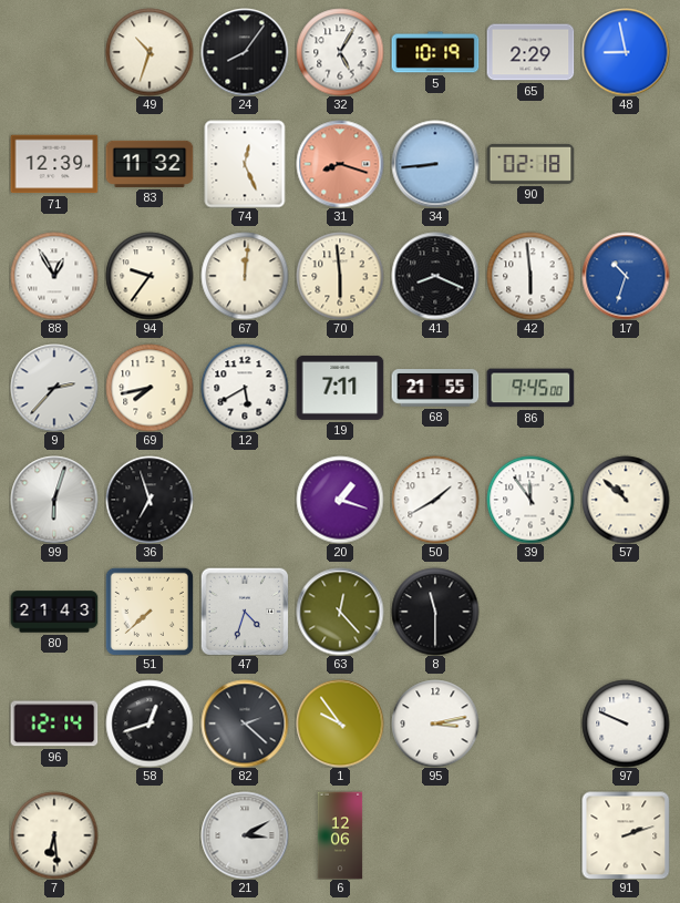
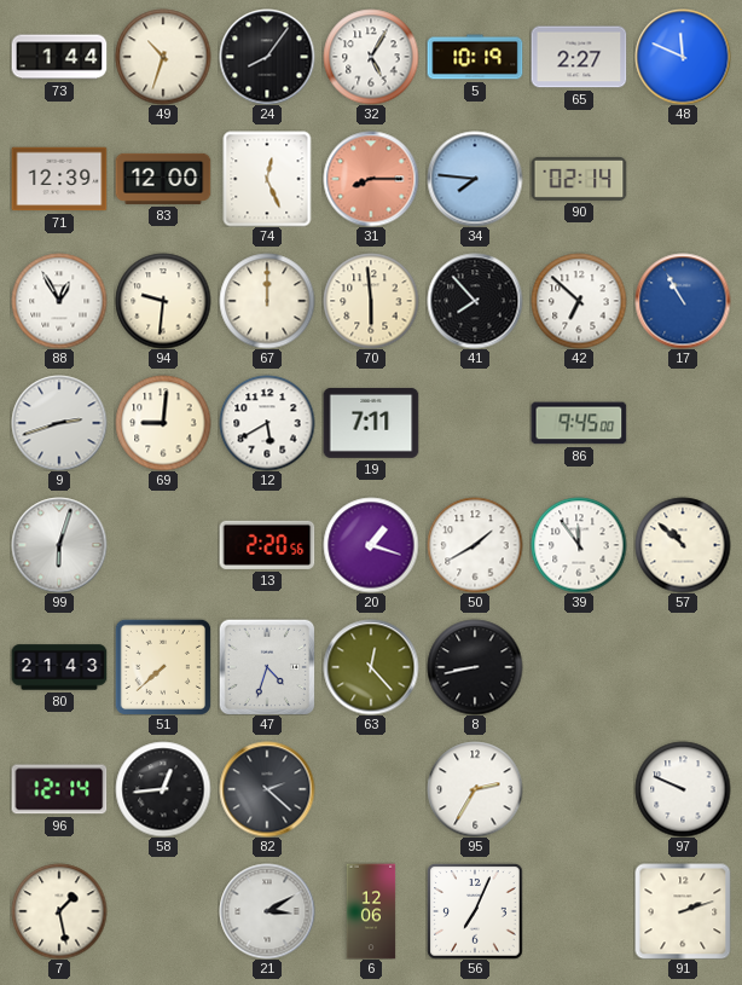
73: none -> 1:44
65: 2:29 -> 2:27
48: 8:58 -> 11:49
83: 11:32 -> 12:00
31: 8:18 -> 8:15
34: 8:44 -> 7:46
90: 02:18 -> 02:14
94: 9:36 -> 9:31
67: 12:01 -> 12:00
41: 8:19 -> 7:53
42: 5:59 -> 6:52
17: 10:33 -> 10:55
9: 2:37 -> 2:42
69: 7:43 -> 9:01
68: 21:55 -> none
36: 6:57 -> none
13: none -> 2:20
8: 11:30 -> 8:43
58: 12:42 -> 12:44
1: 9:54 -> none
95: 3:13 -> 2:35
7: 6:29 -> 1:28
56: none -> 7:04
